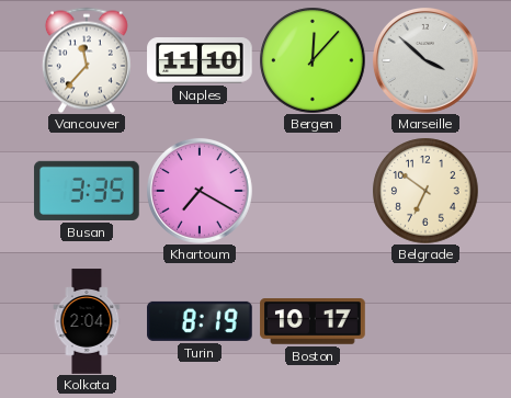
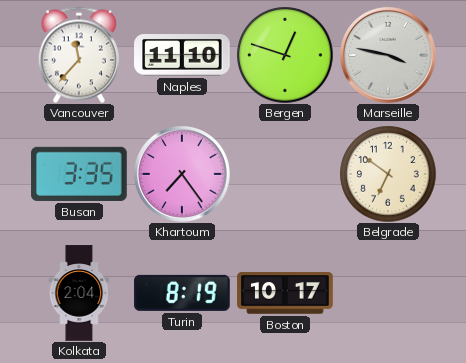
Bergen: 12:07 -> 12:48
Marseille: 3:52 -> 3:47
Khartoum: 7:20 -> 7:24
